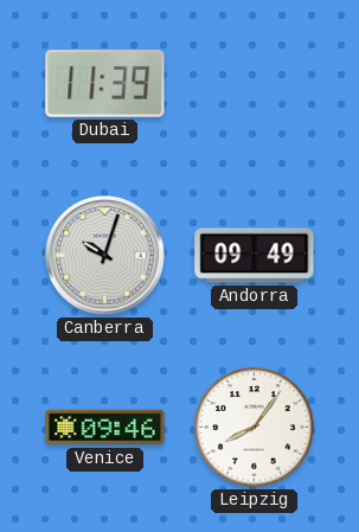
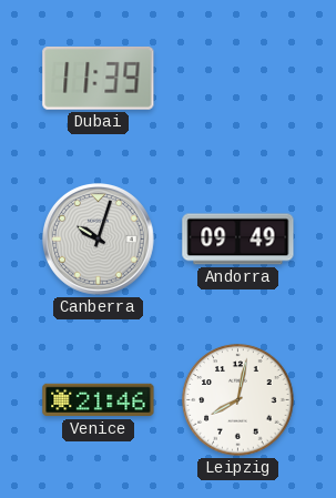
Venice: 09:46 -> 21:46
Leipzig: 8:06 -> 8:02
